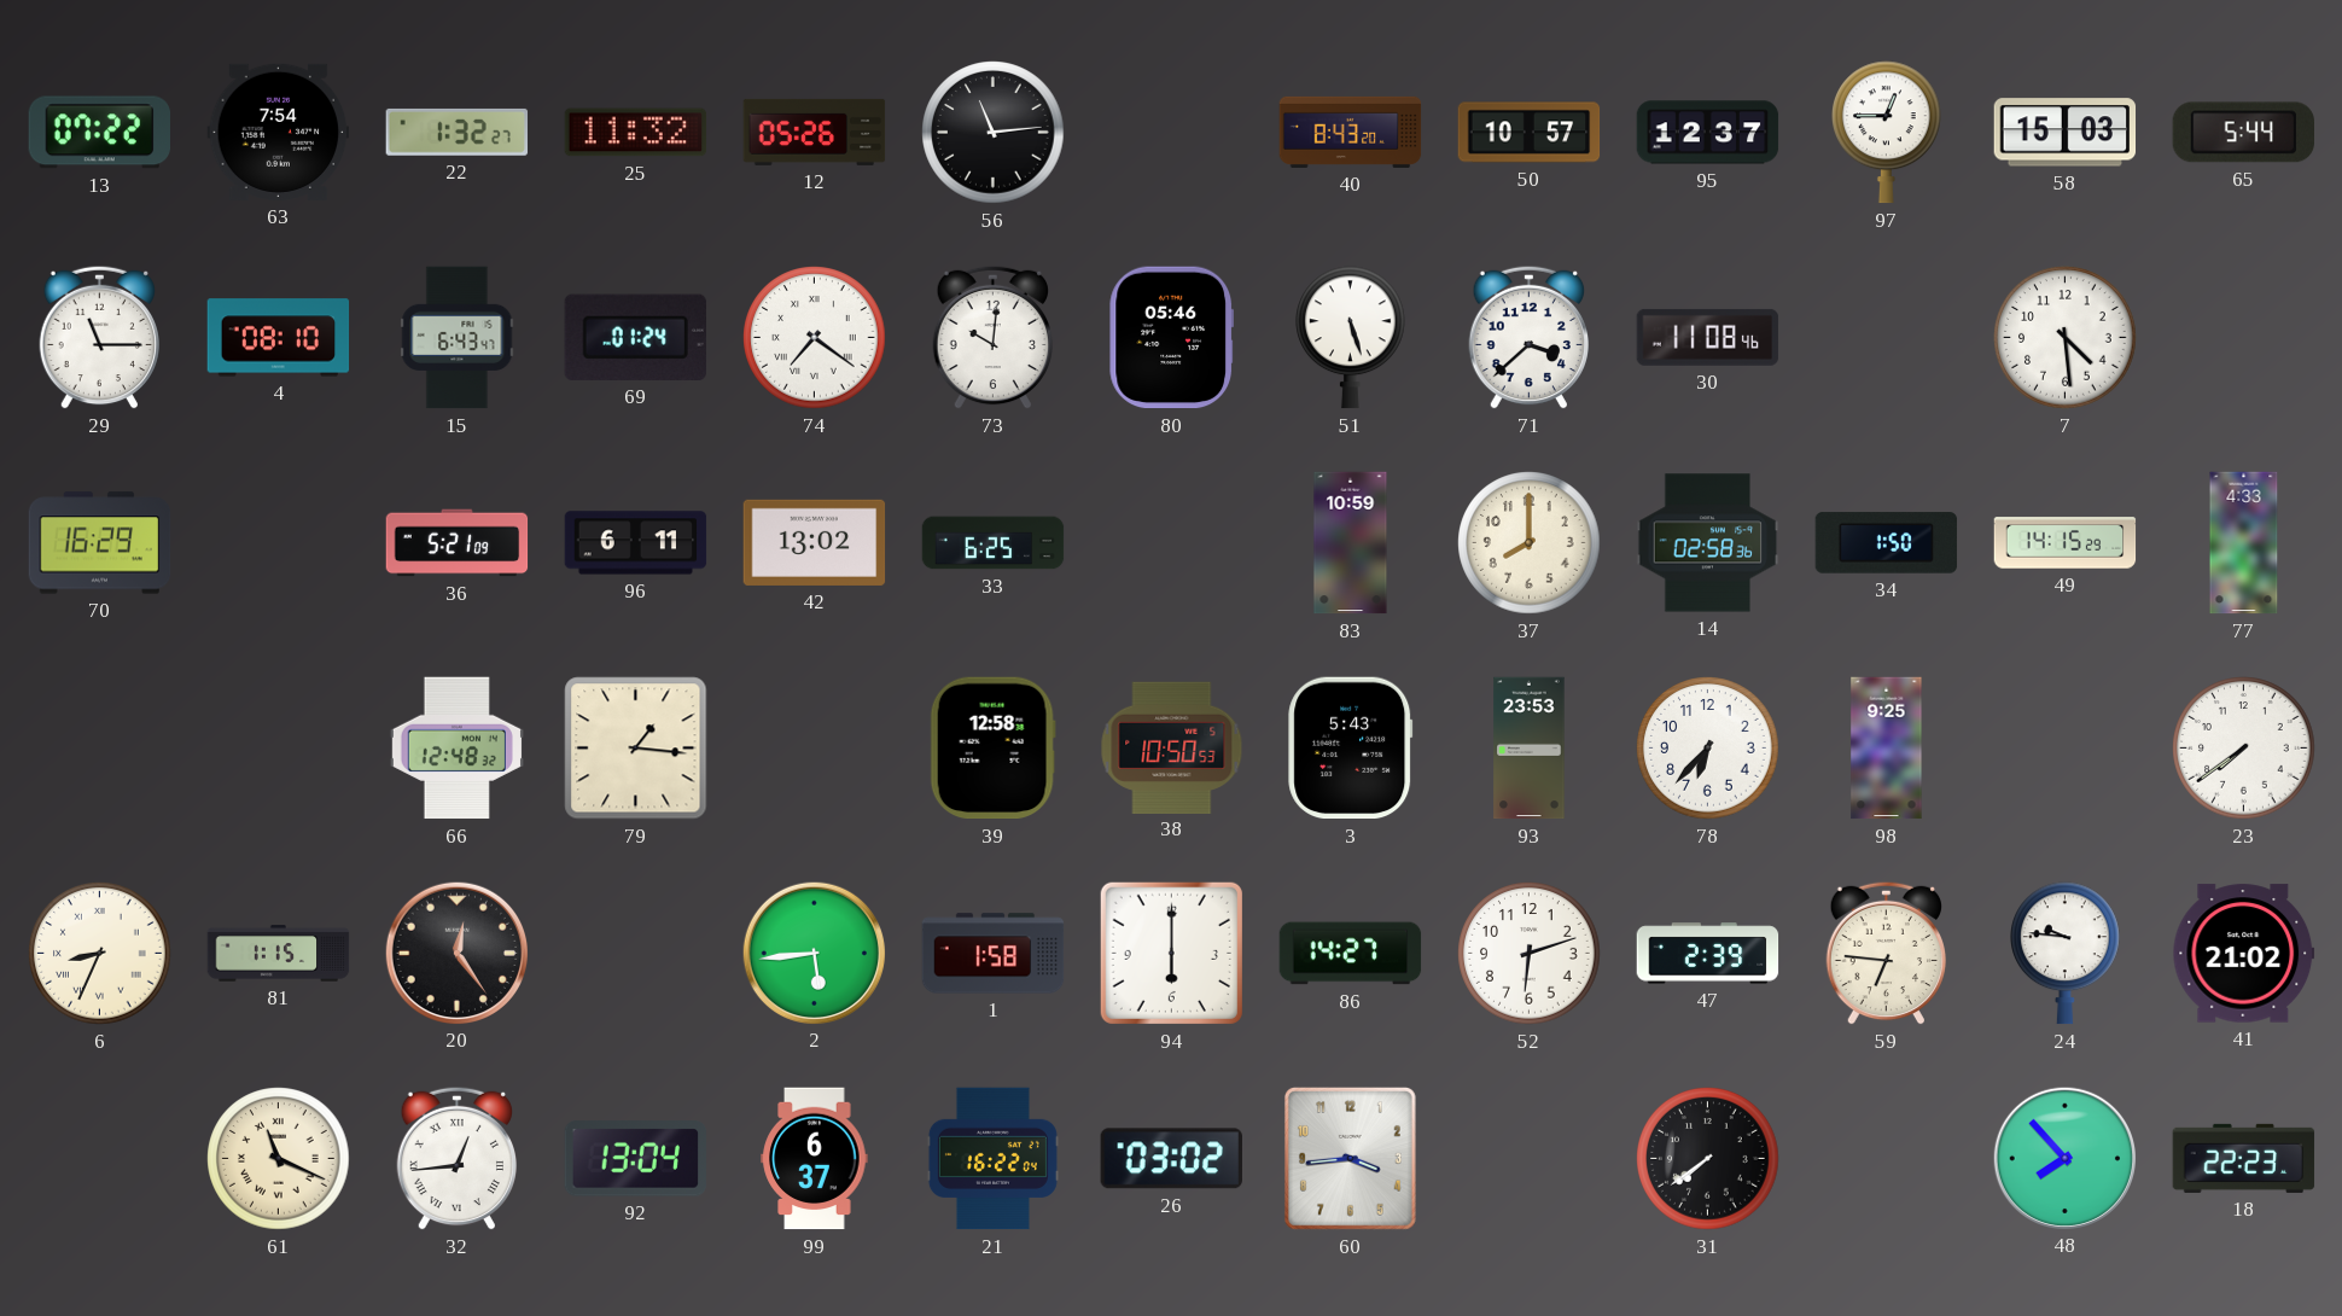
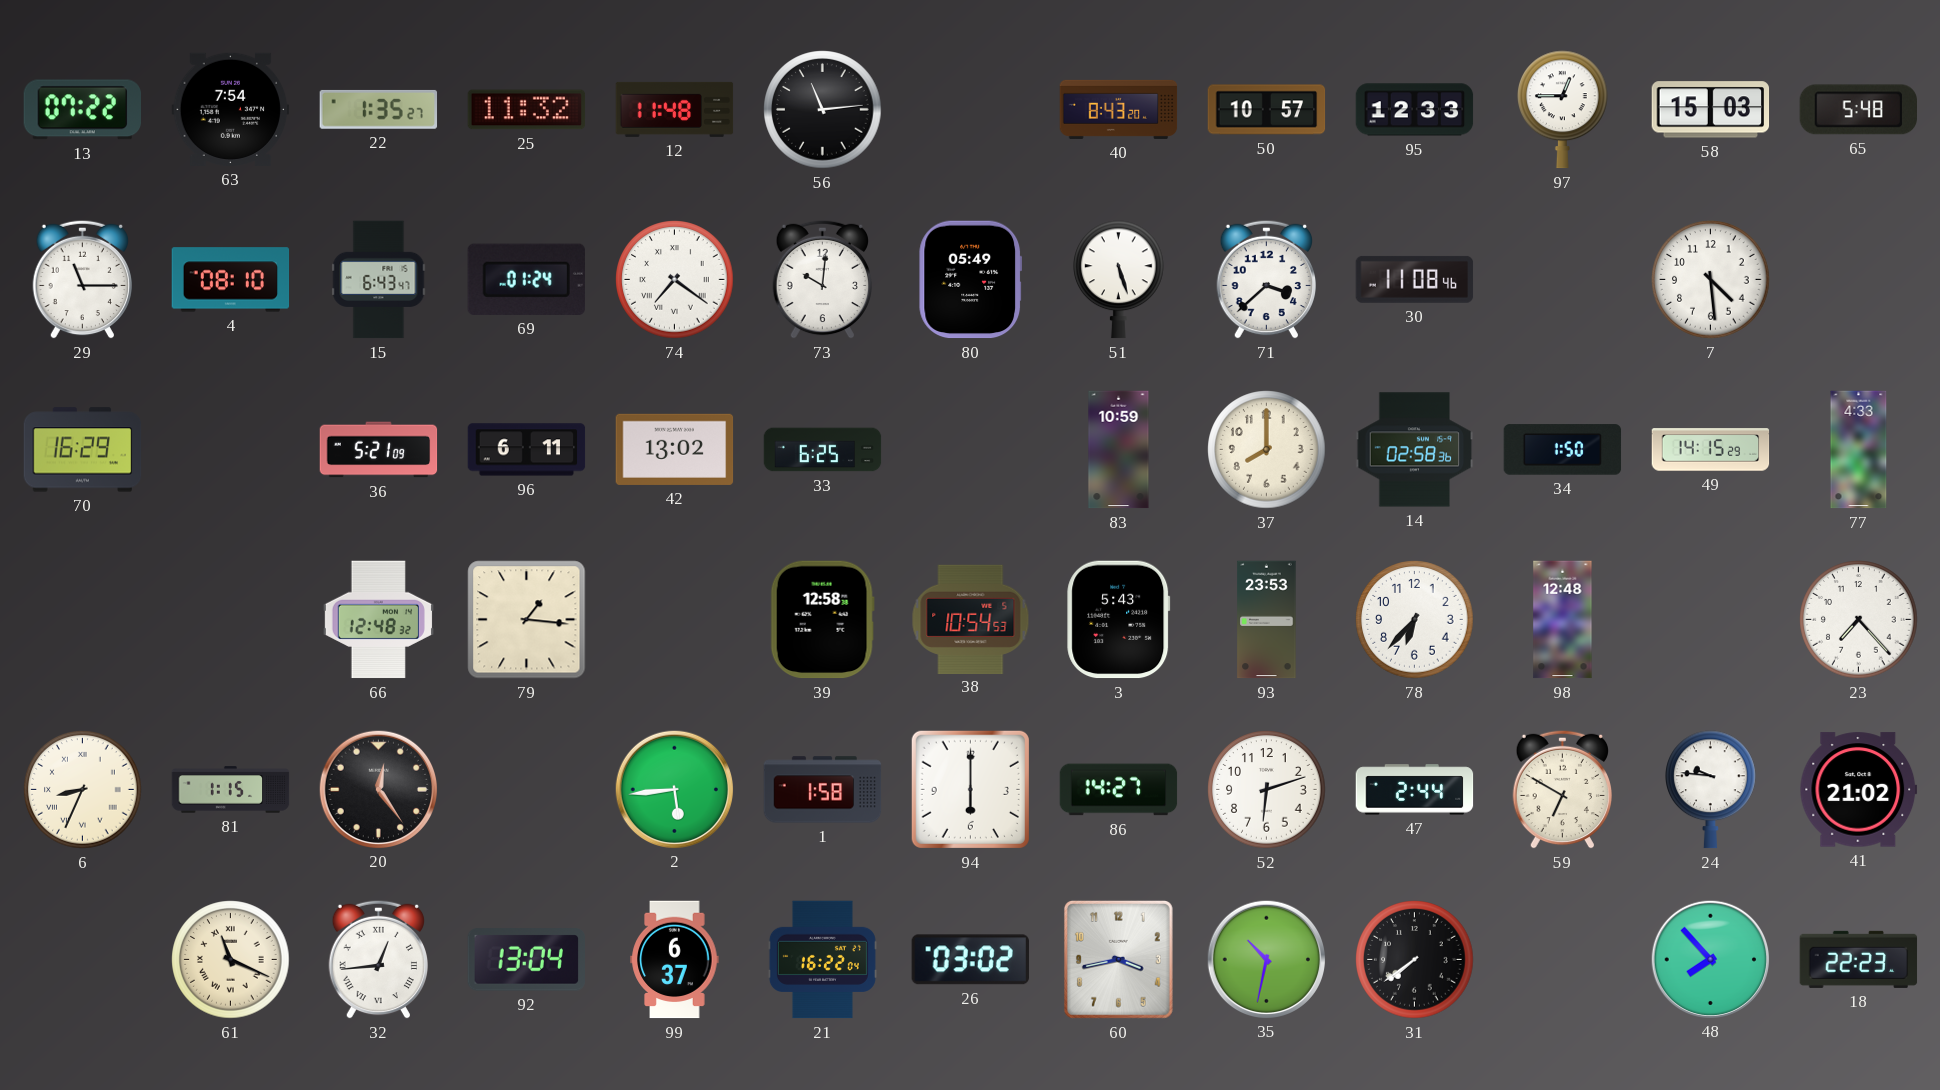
22: 1:32 -> 1:35
12: 05:26 -> 11:48
95: 12:37 -> 12:33
65: 5:44 -> 5:48
80: 05:46 -> 05:49
38: 10:50 -> 10:54
98: 9:25 -> 12:48
23: 7:39 -> 7:23
47: 2:39 -> 2:44
59: 6:46 -> 6:50
60: 3:44 -> 3:43
35: none -> 10:32
